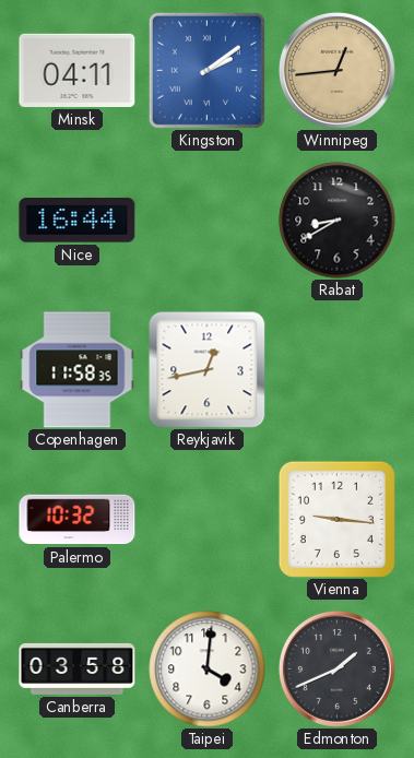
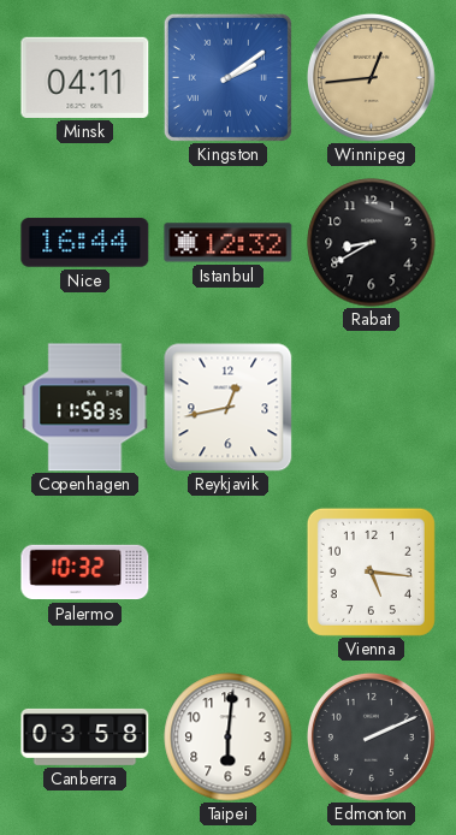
Istanbul: none -> 12:32
Vienna: 9:16 -> 5:16
Taipei: 4:01 -> 6:01
Edmonton: 1:41 -> 2:11
